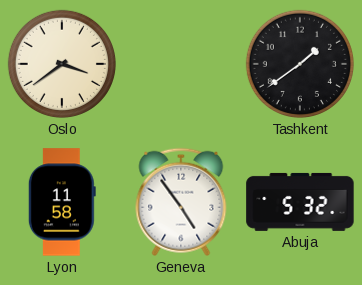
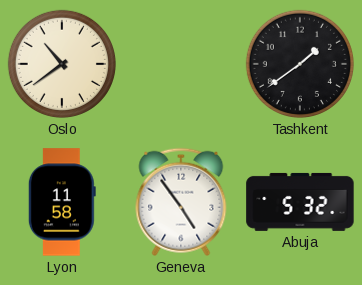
Oslo: 3:39 -> 10:39
